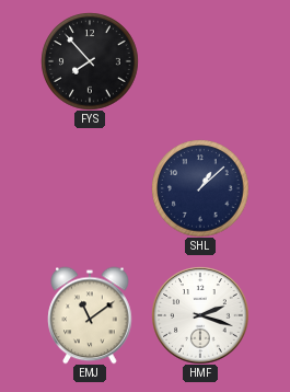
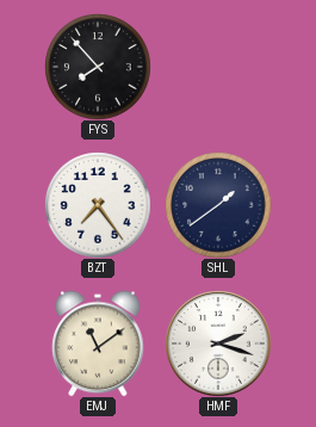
BZT: none -> 7:24
SHL: 1:08 -> 1:39
